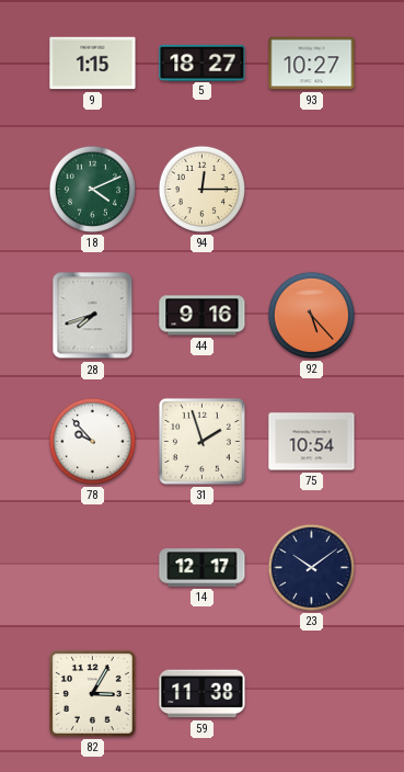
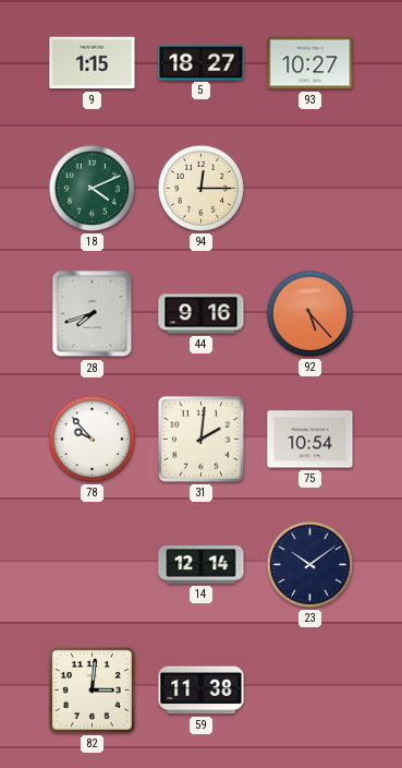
31: 1:57 -> 2:01
14: 12:17 -> 12:14
82: 3:05 -> 3:01
